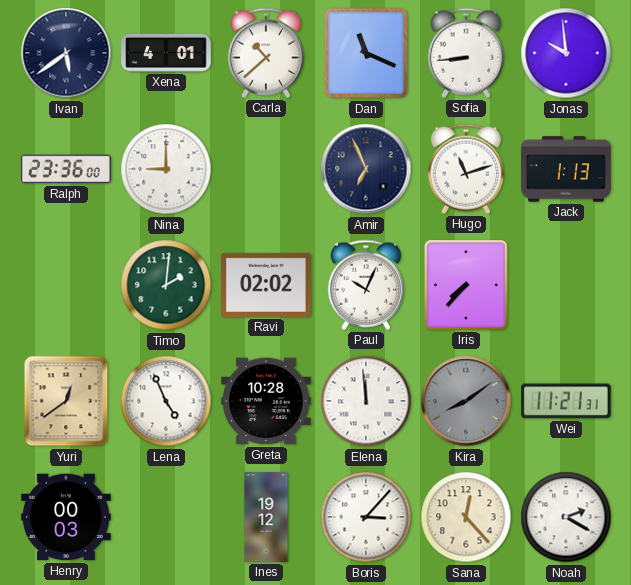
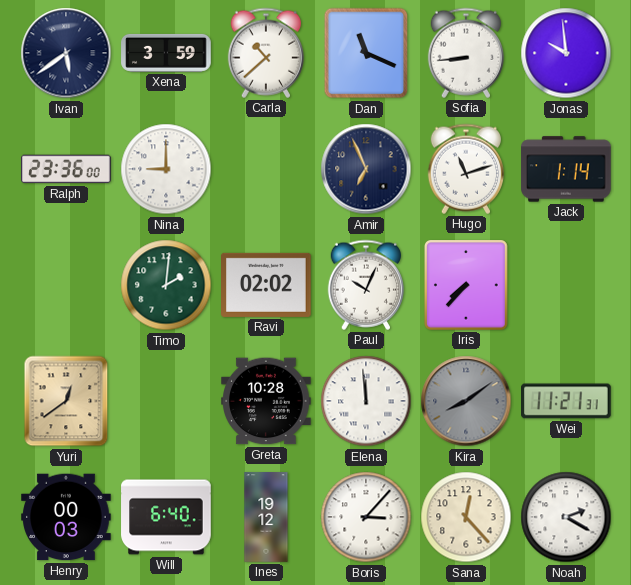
Xena: 4:01 -> 3:59
Jack: 1:13 -> 1:14
Lena: 4:56 -> none
Will: none -> 6:40
